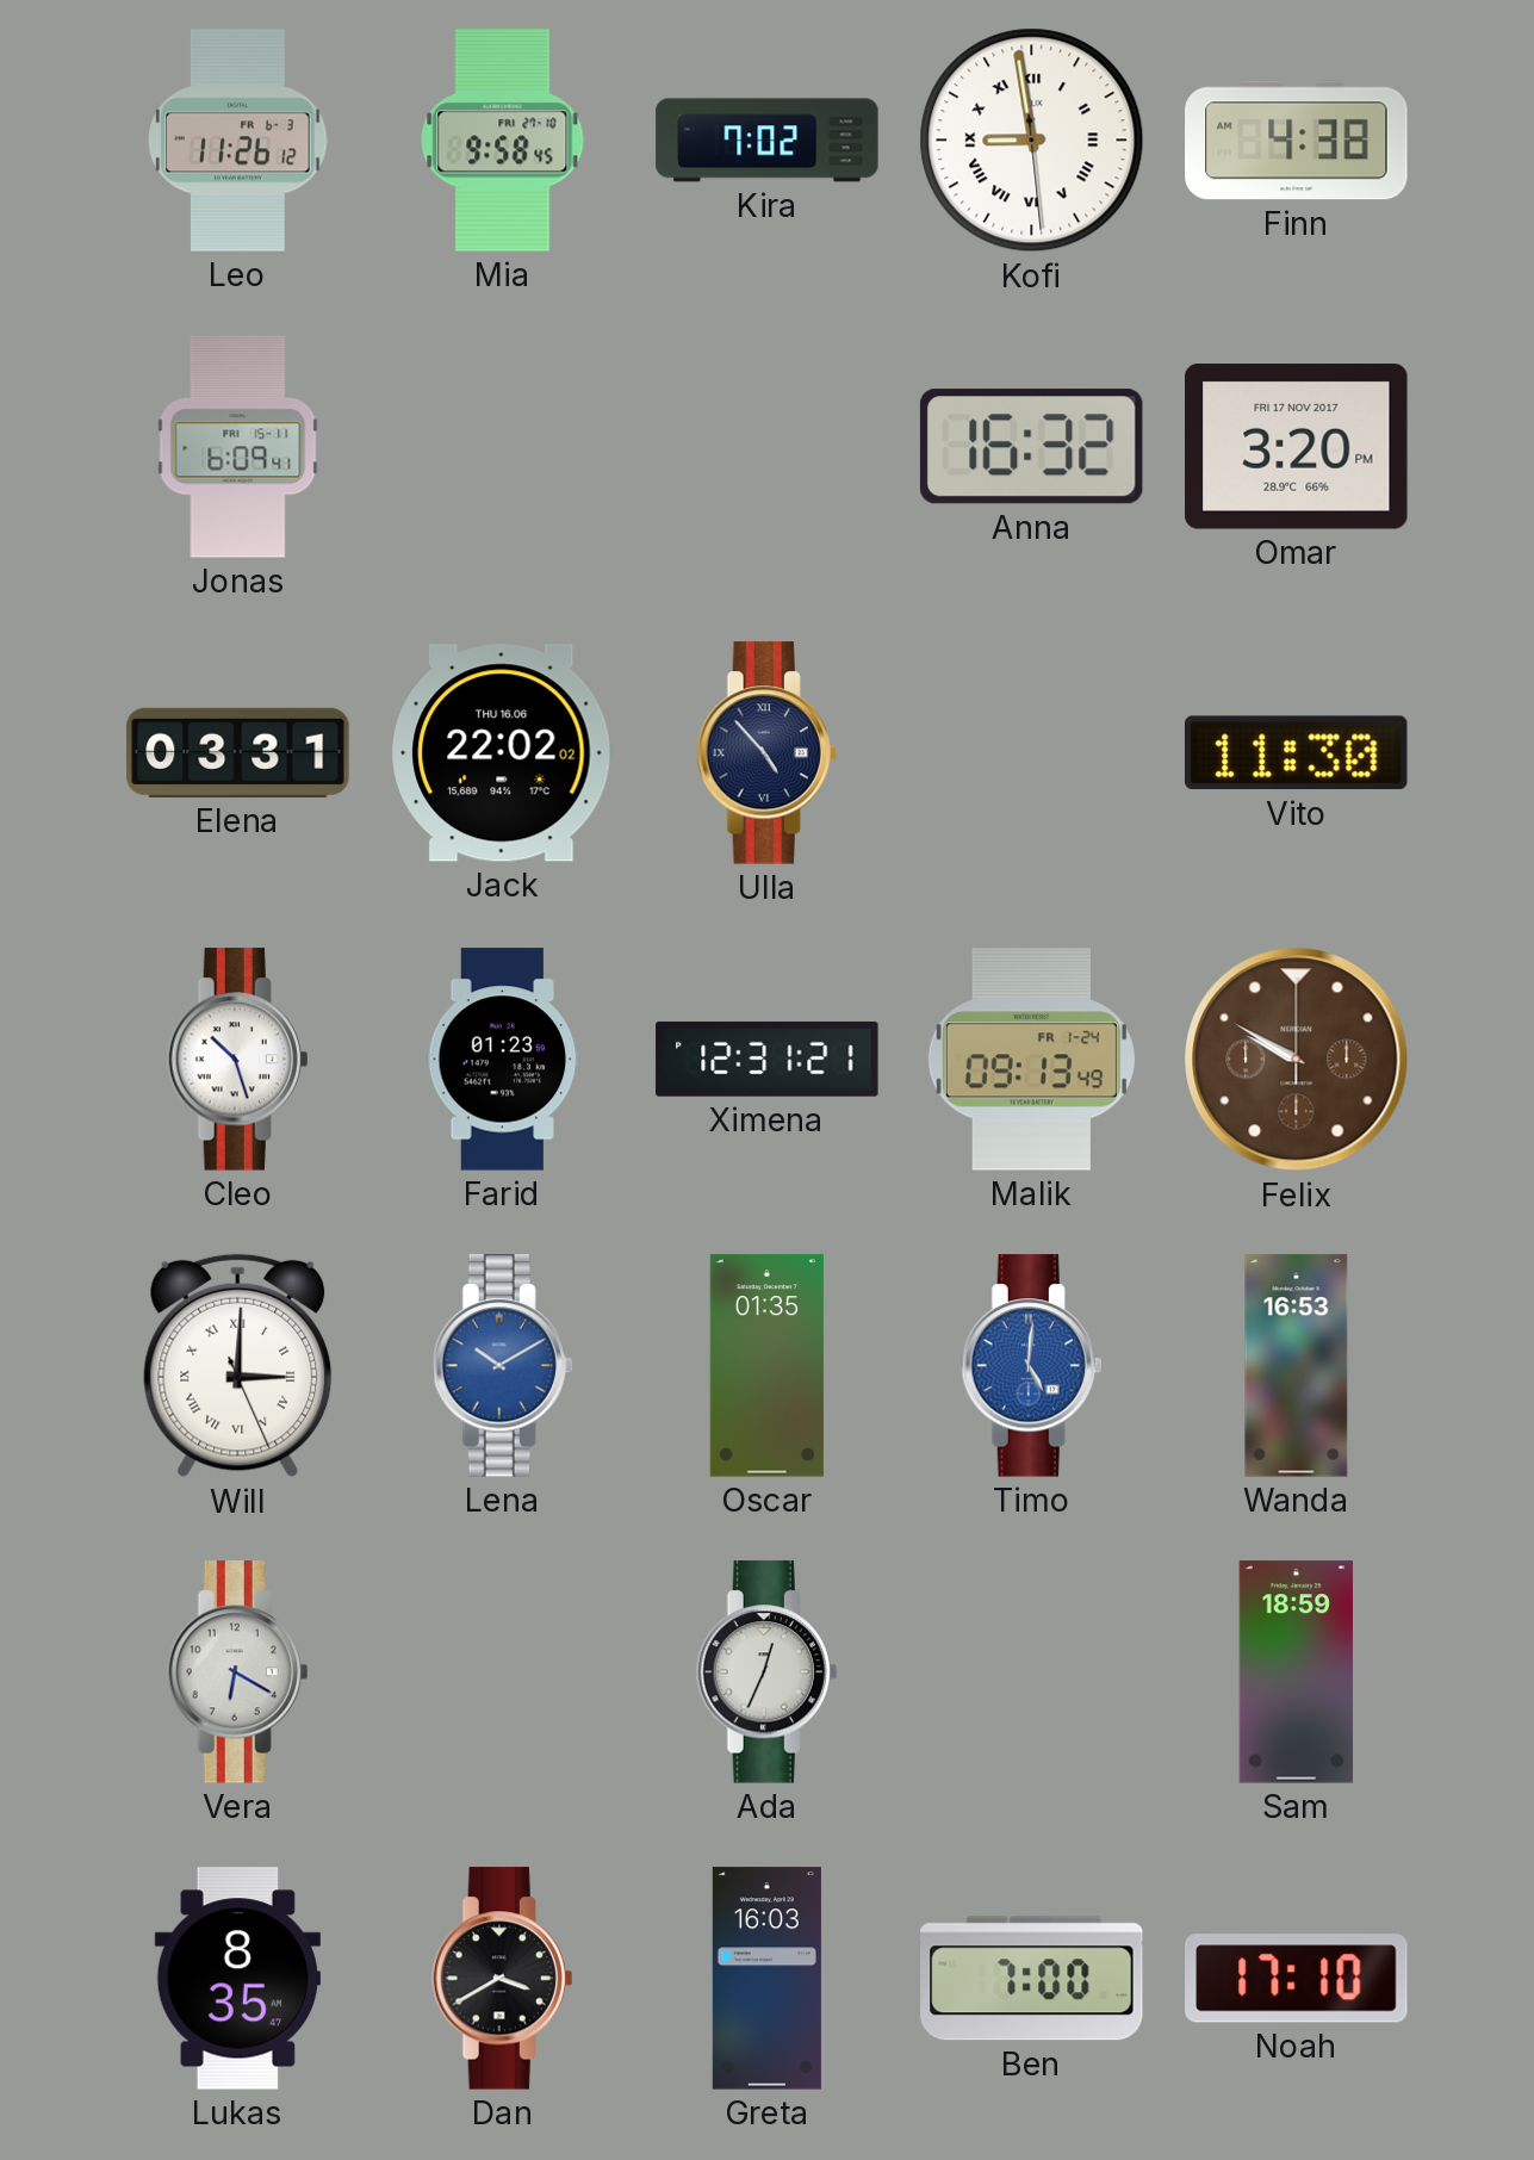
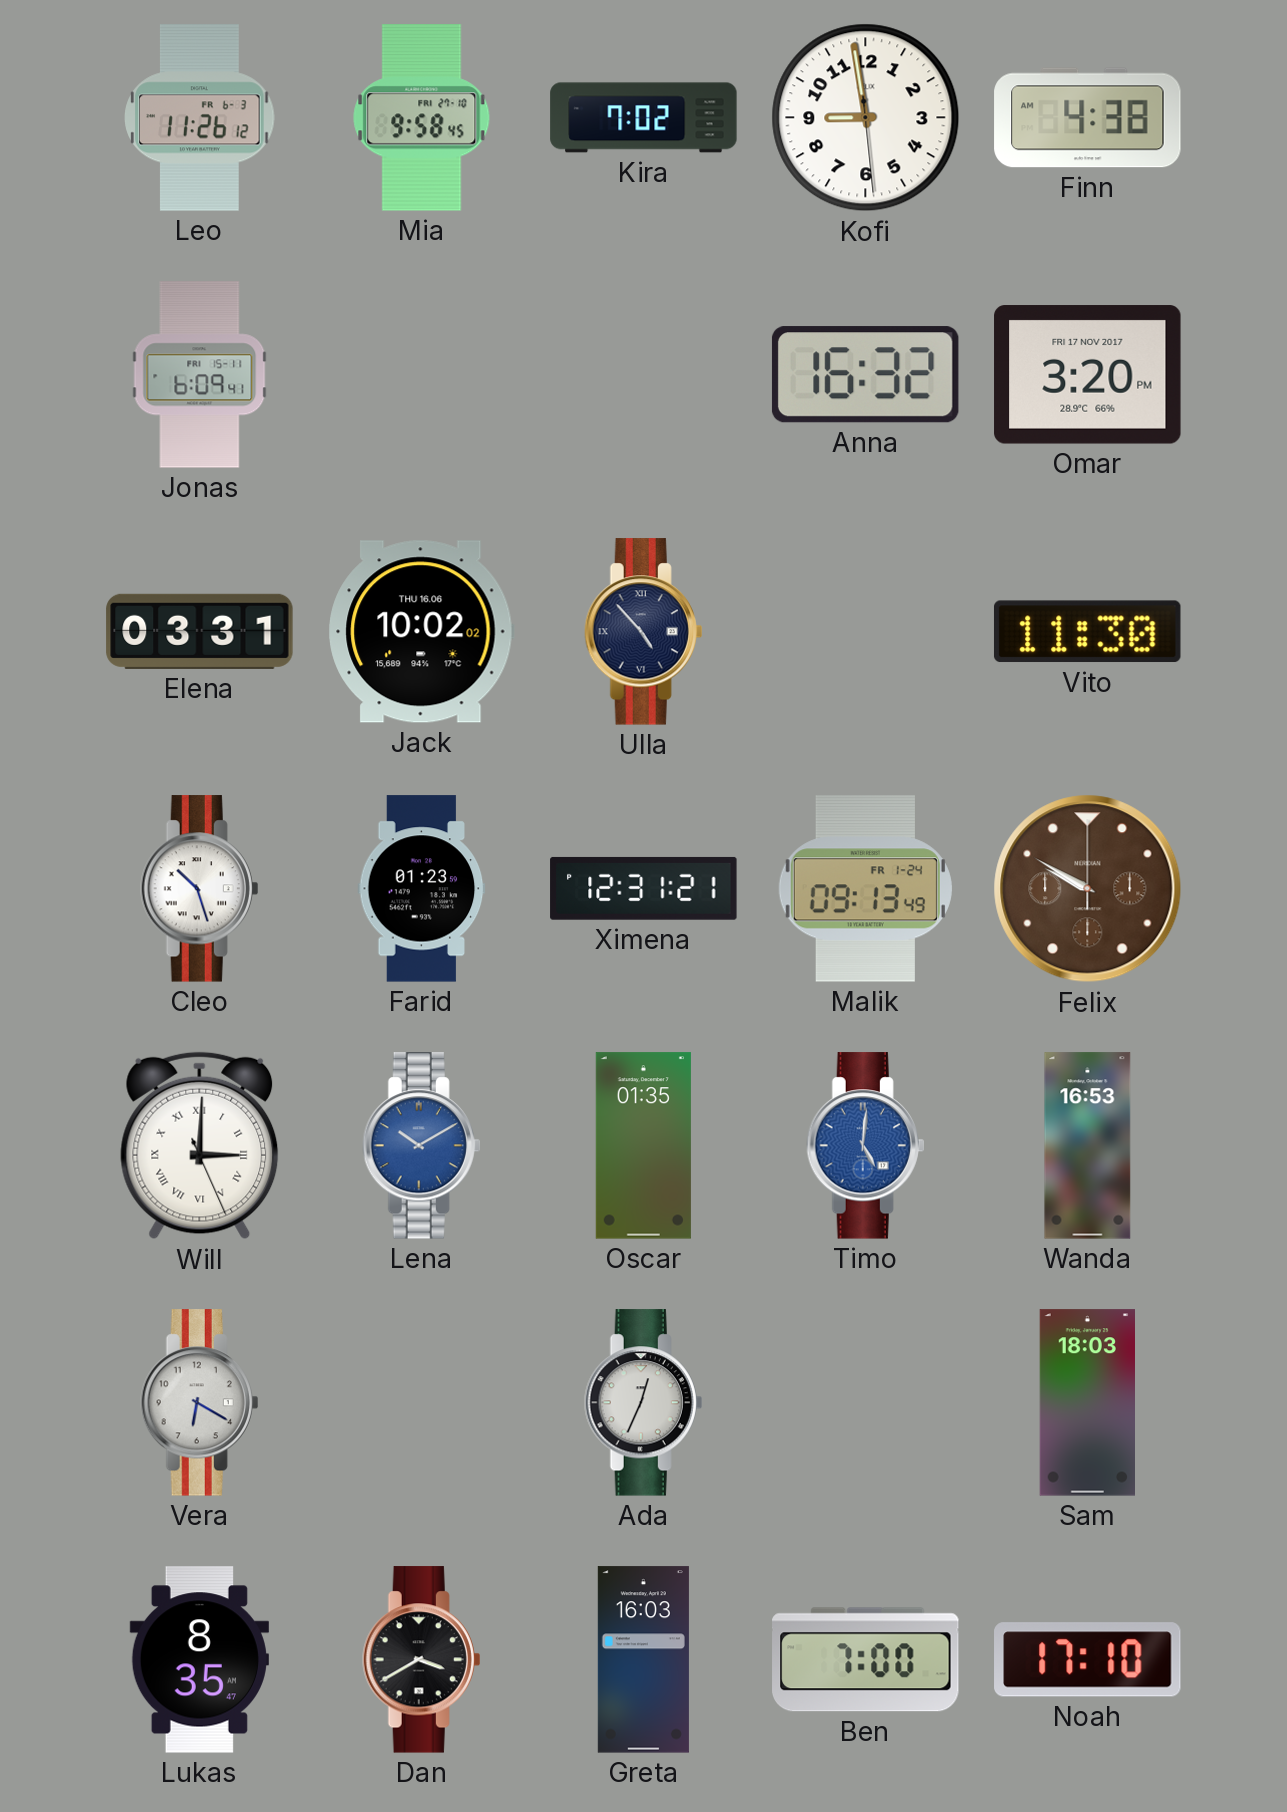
Kofi numerals: Roman -> Arabic
Jack: 22:02 -> 10:02
Sam: 18:59 -> 18:03
